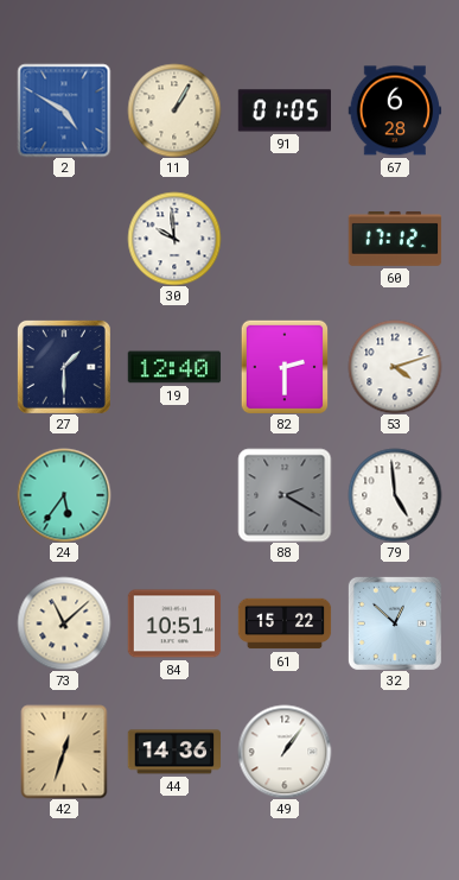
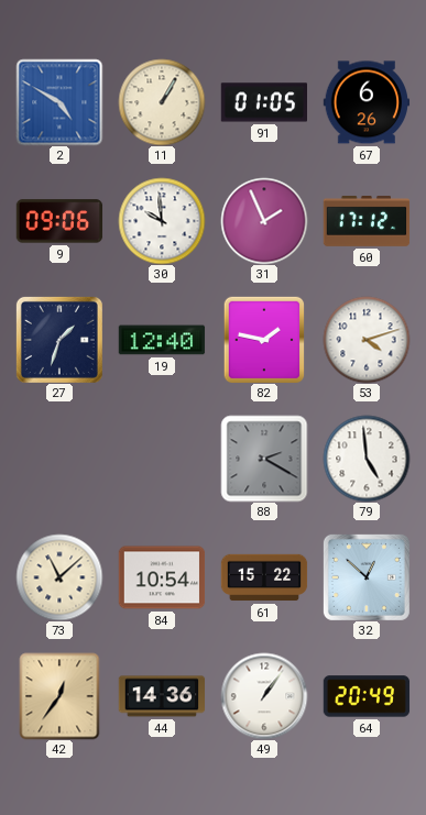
67: 6:28 -> 6:26
9: none -> 09:06
31: none -> 1:56
27: 1:30 -> 1:33
82: 2:30 -> 1:47
24: 5:36 -> none
84: 10:51 -> 10:54
42: 12:33 -> 12:36
64: none -> 20:49
